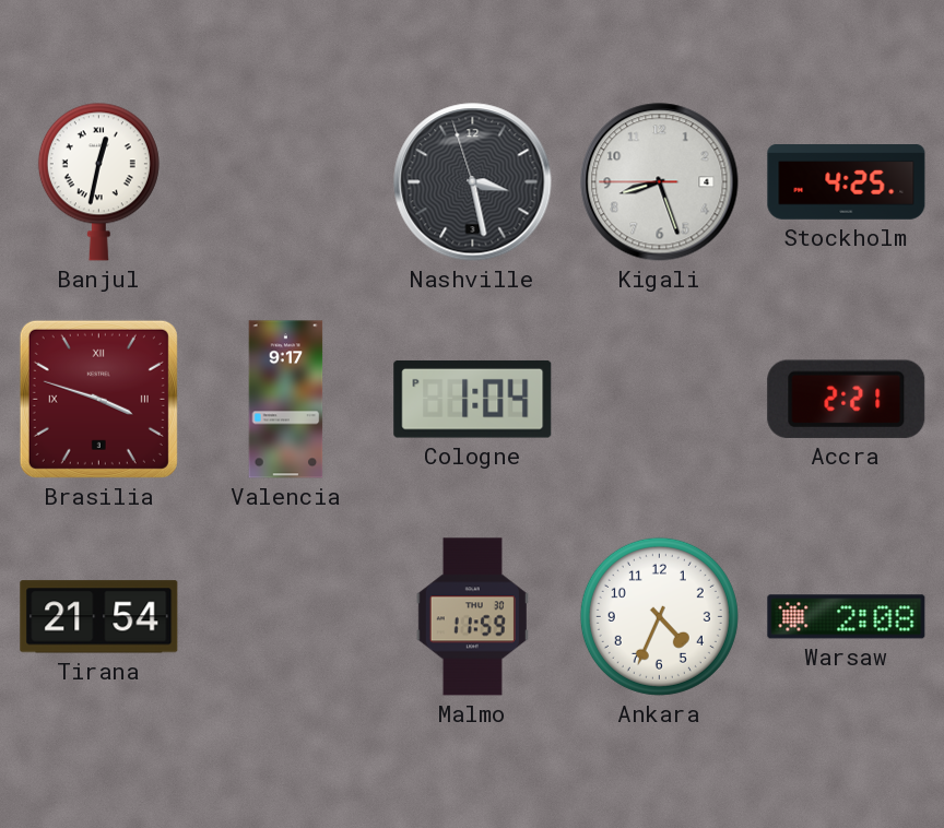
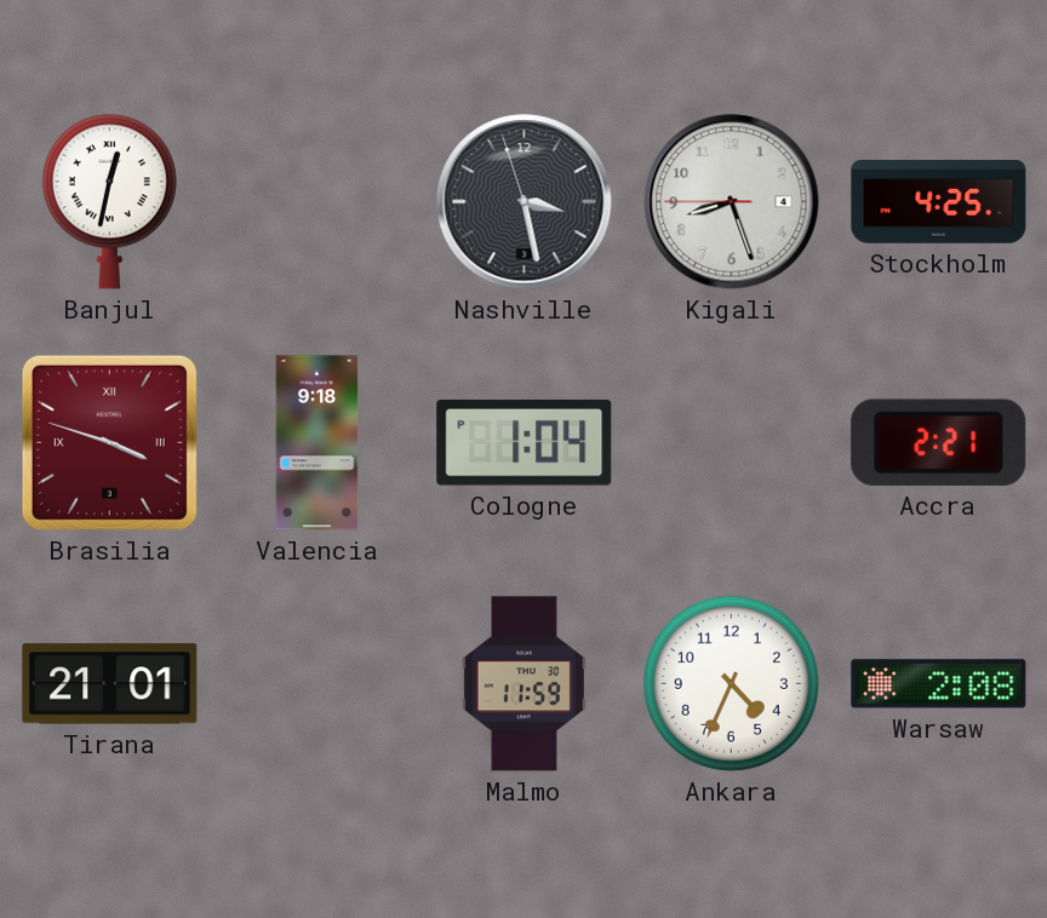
Valencia: 9:17 -> 9:18
Tirana: 21:54 -> 21:01
